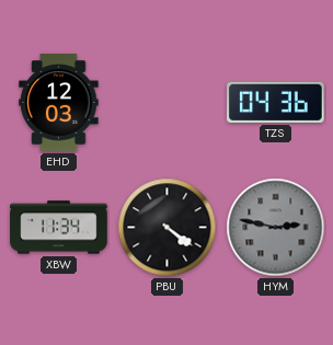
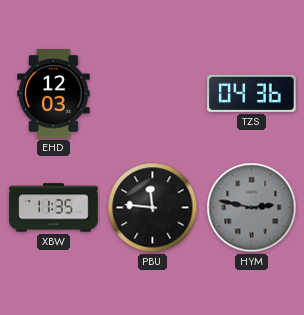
XBW: 11:34 -> 11:35
PBU: 4:21 -> 11:46
